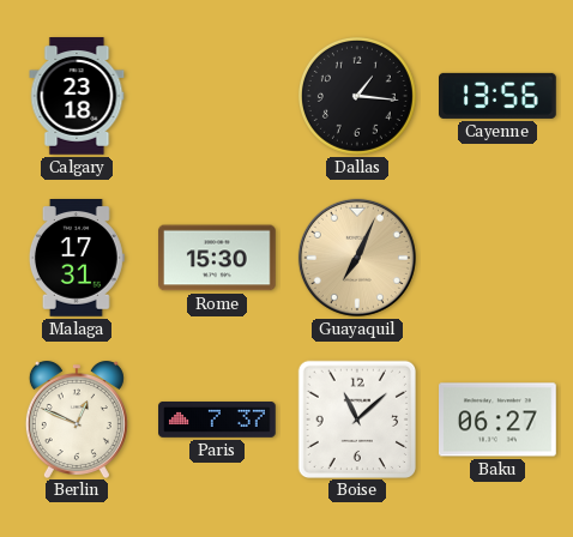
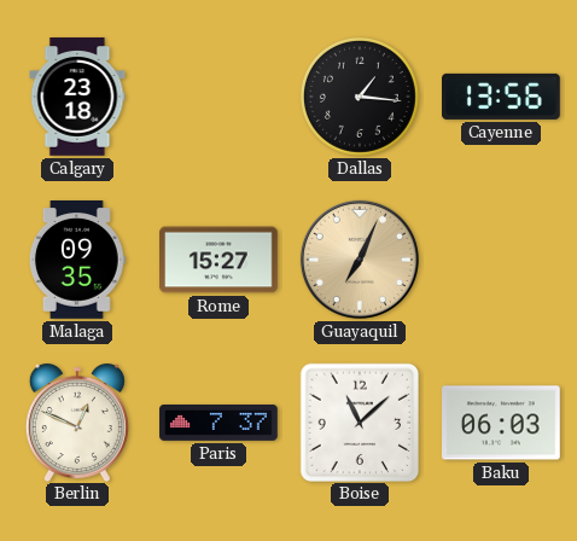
Malaga: 17:31 -> 09:35
Rome: 15:30 -> 15:27
Baku: 06:27 -> 06:03
